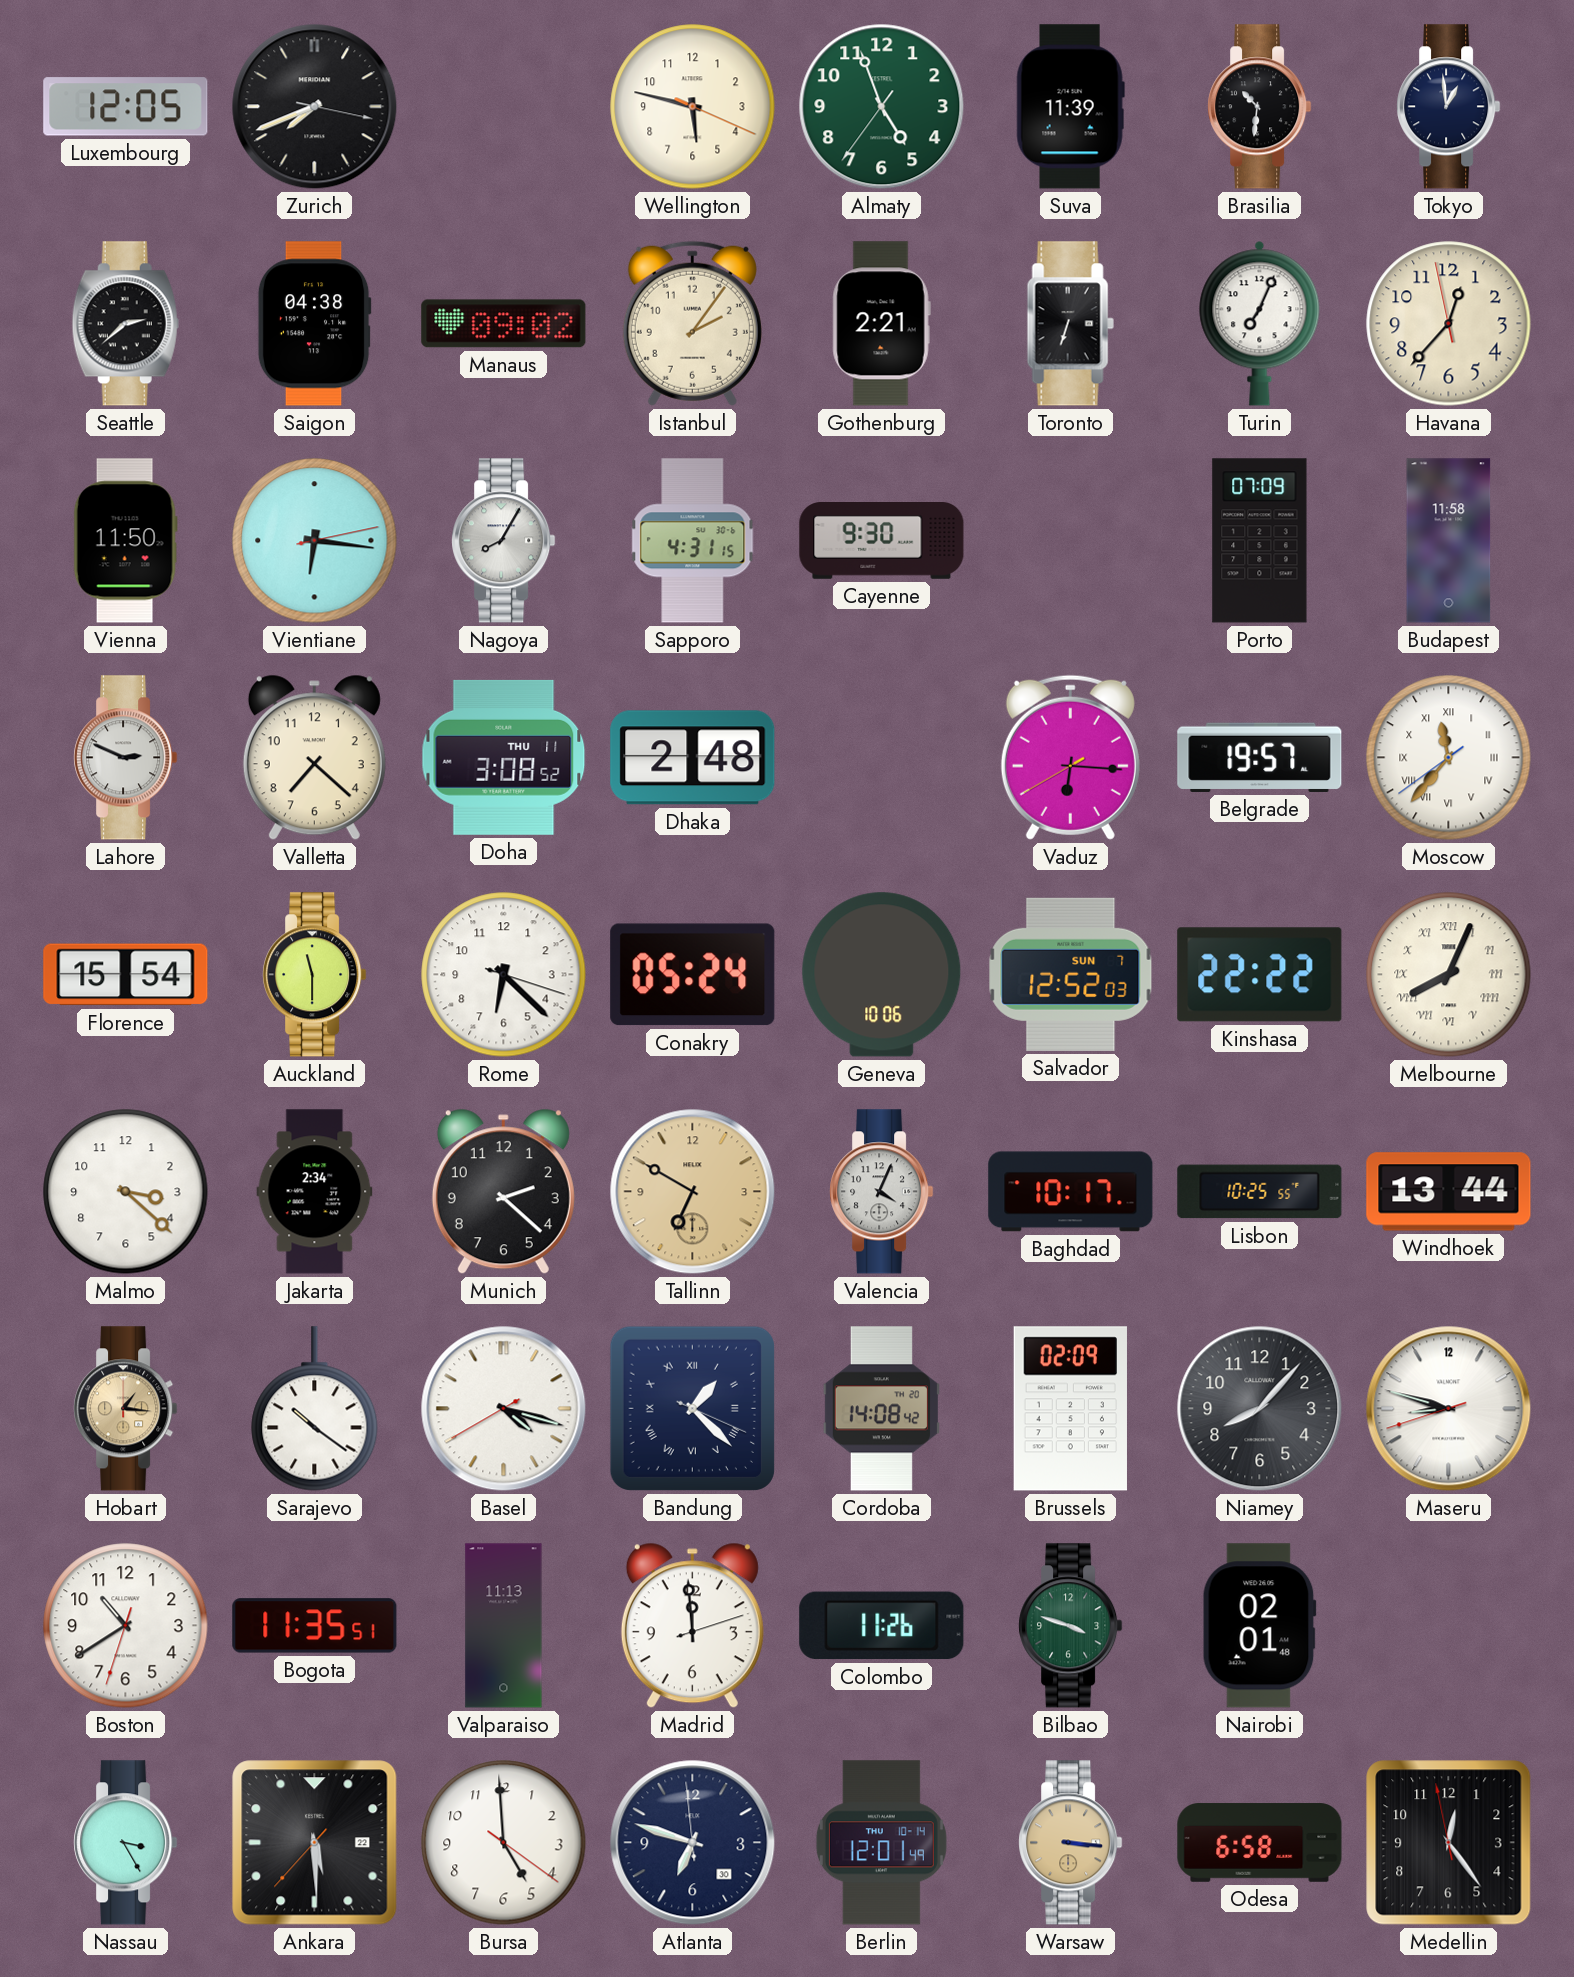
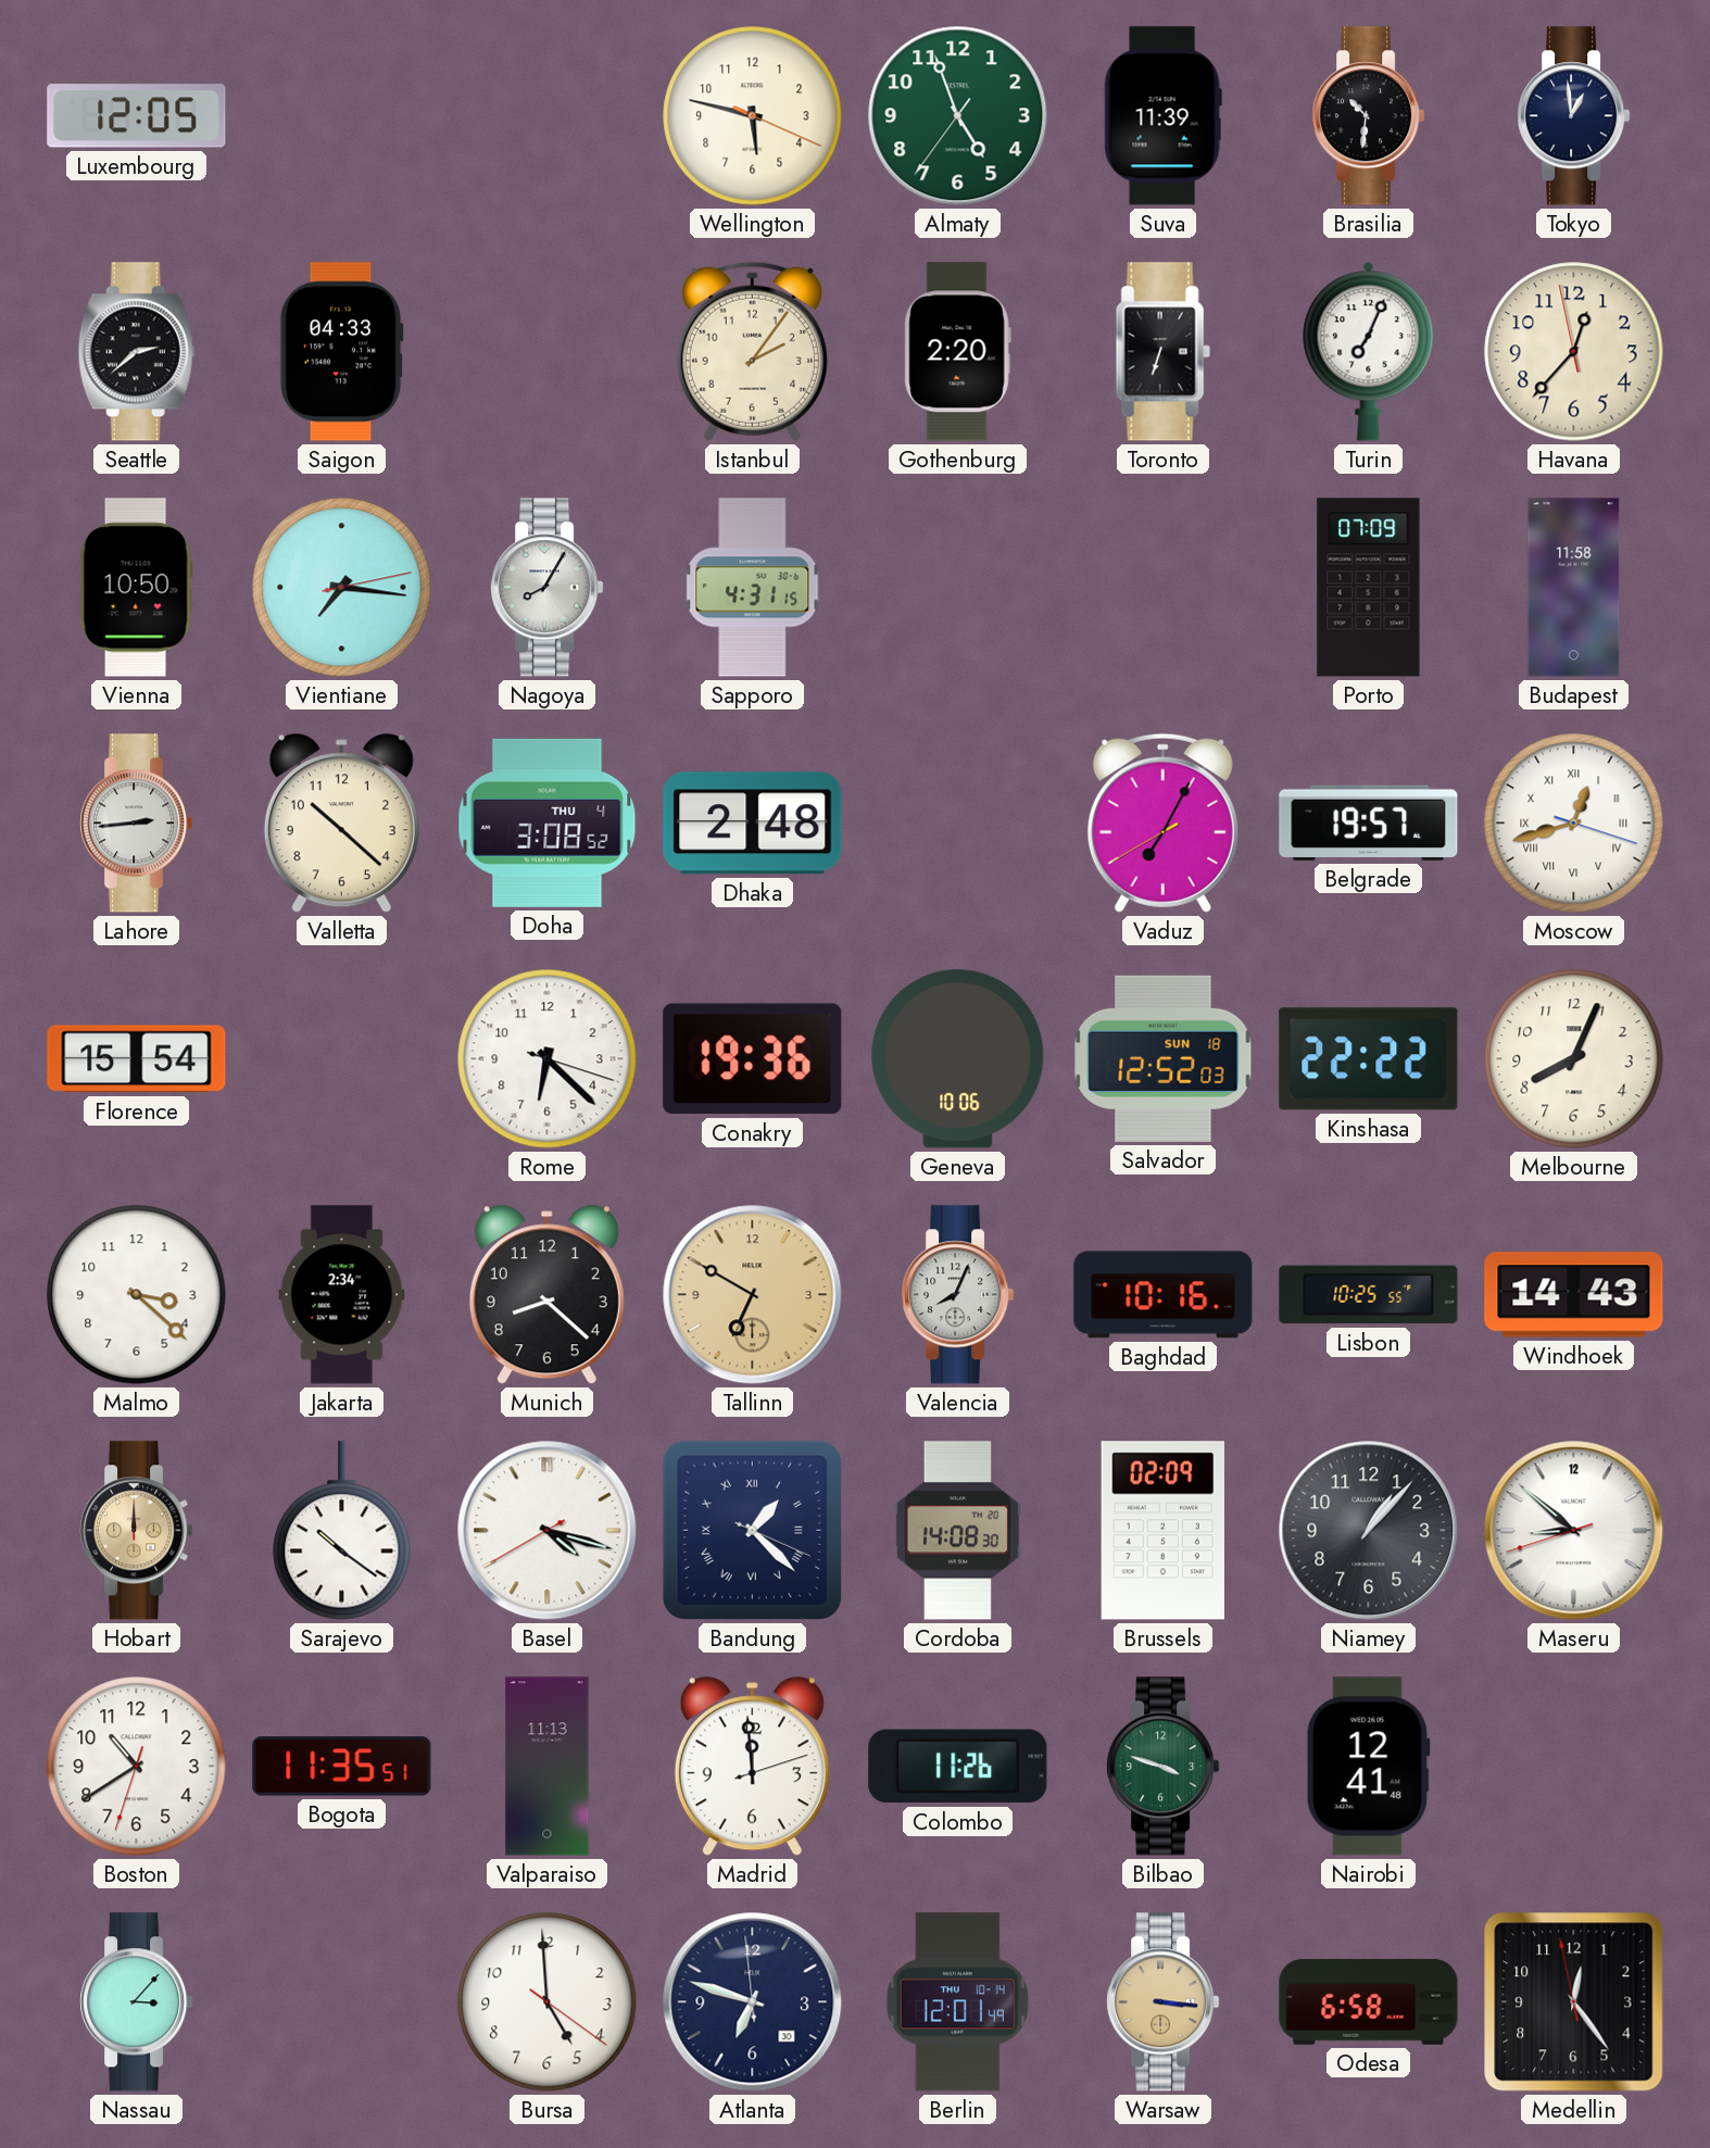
Zurich: 7:41 -> none
Saigon: 04:38 -> 04:33
Manaus: 09:02 -> none
Gothenburg: 2:21 -> 2:20
Vienna: 11:50 -> 10:50
Vientiane: 6:16 -> 7:16
Cayenne: 9:30 -> none
Lahore: 2:49 -> 2:44
Valletta: 7:22 -> 10:22
Doha date: THU 11 -> THU 4
Vaduz: 6:15 -> 7:04
Moscow: 11:36 -> 12:42
Auckland: 11:30 -> none
Conakry: 05:24 -> 19:36
Salvador date: SUN 7 -> SUN 18
Melbourne numerals: Roman -> Arabic
Munich: 2:22 -> 8:22
Valencia: 4:04 -> 8:04
Baghdad: 10:17 -> 10:16
Windhoek: 13:44 -> 14:43
Hobart: 1:16 -> 12:00
Cordoba: 14:08:42 -> 14:08:30
Niamey: 8:07 -> 1:07
Maseru: 8:47 -> 8:51
Nairobi: 02:01 -> 12:41
Nassau: 3:25 -> 3:07
Ankara: 5:29 -> none
